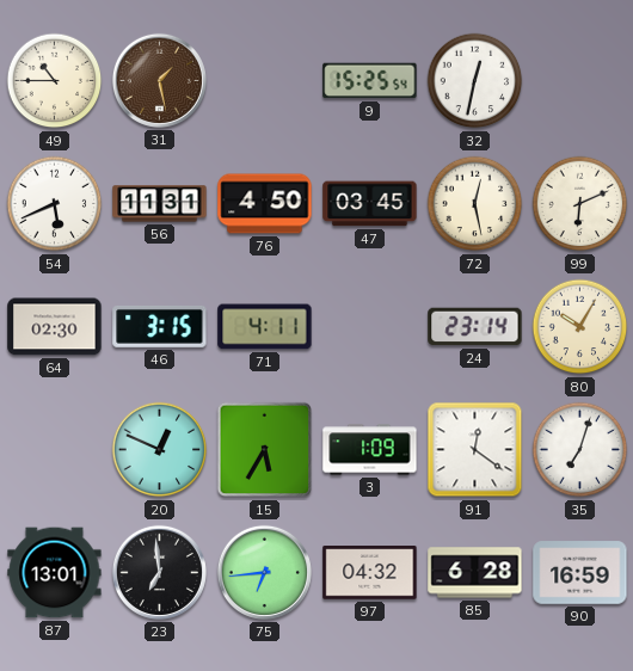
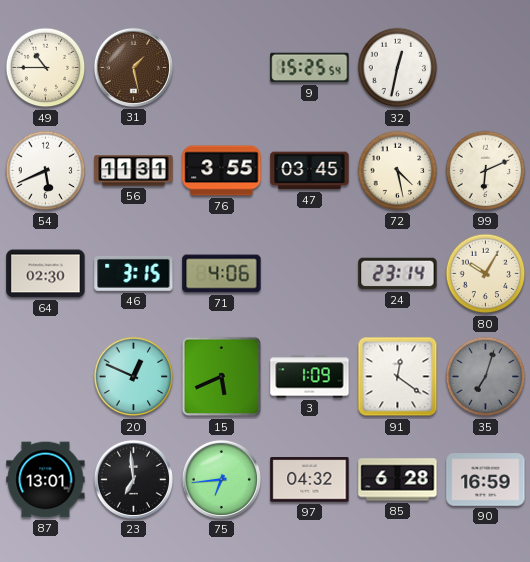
76: 4:50 -> 3:55
72: 12:28 -> 4:28
71: 4:11 -> 4:06
15: 5:35 -> 5:41
35 dial: white -> grey
